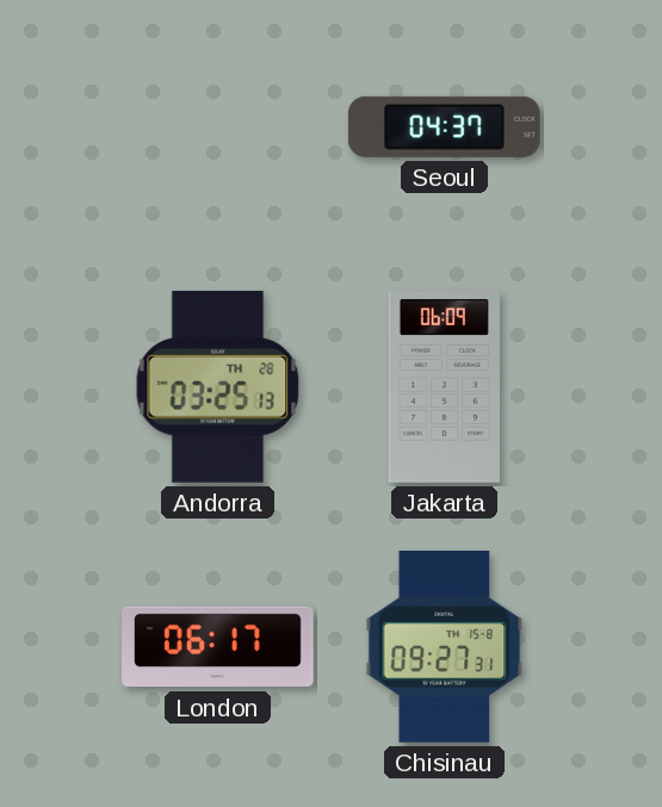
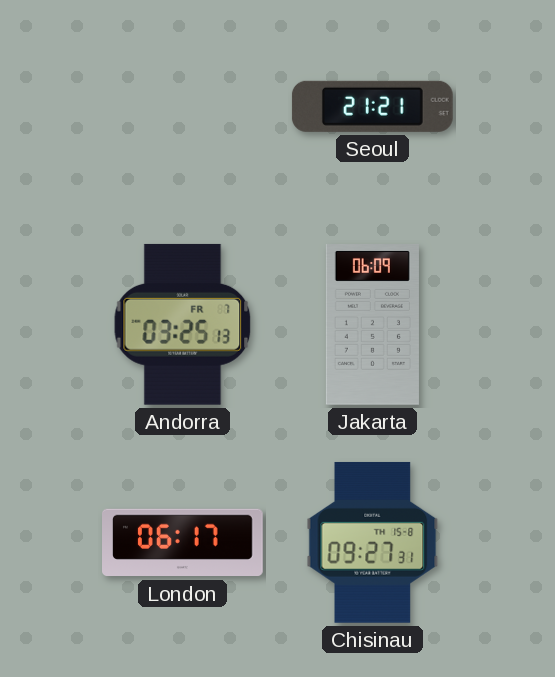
Seoul: 04:37 -> 21:21
Andorra date: TH 28 -> FR 7
